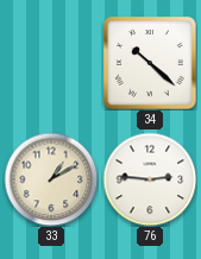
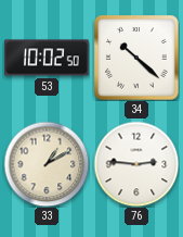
53: none -> 10:02
